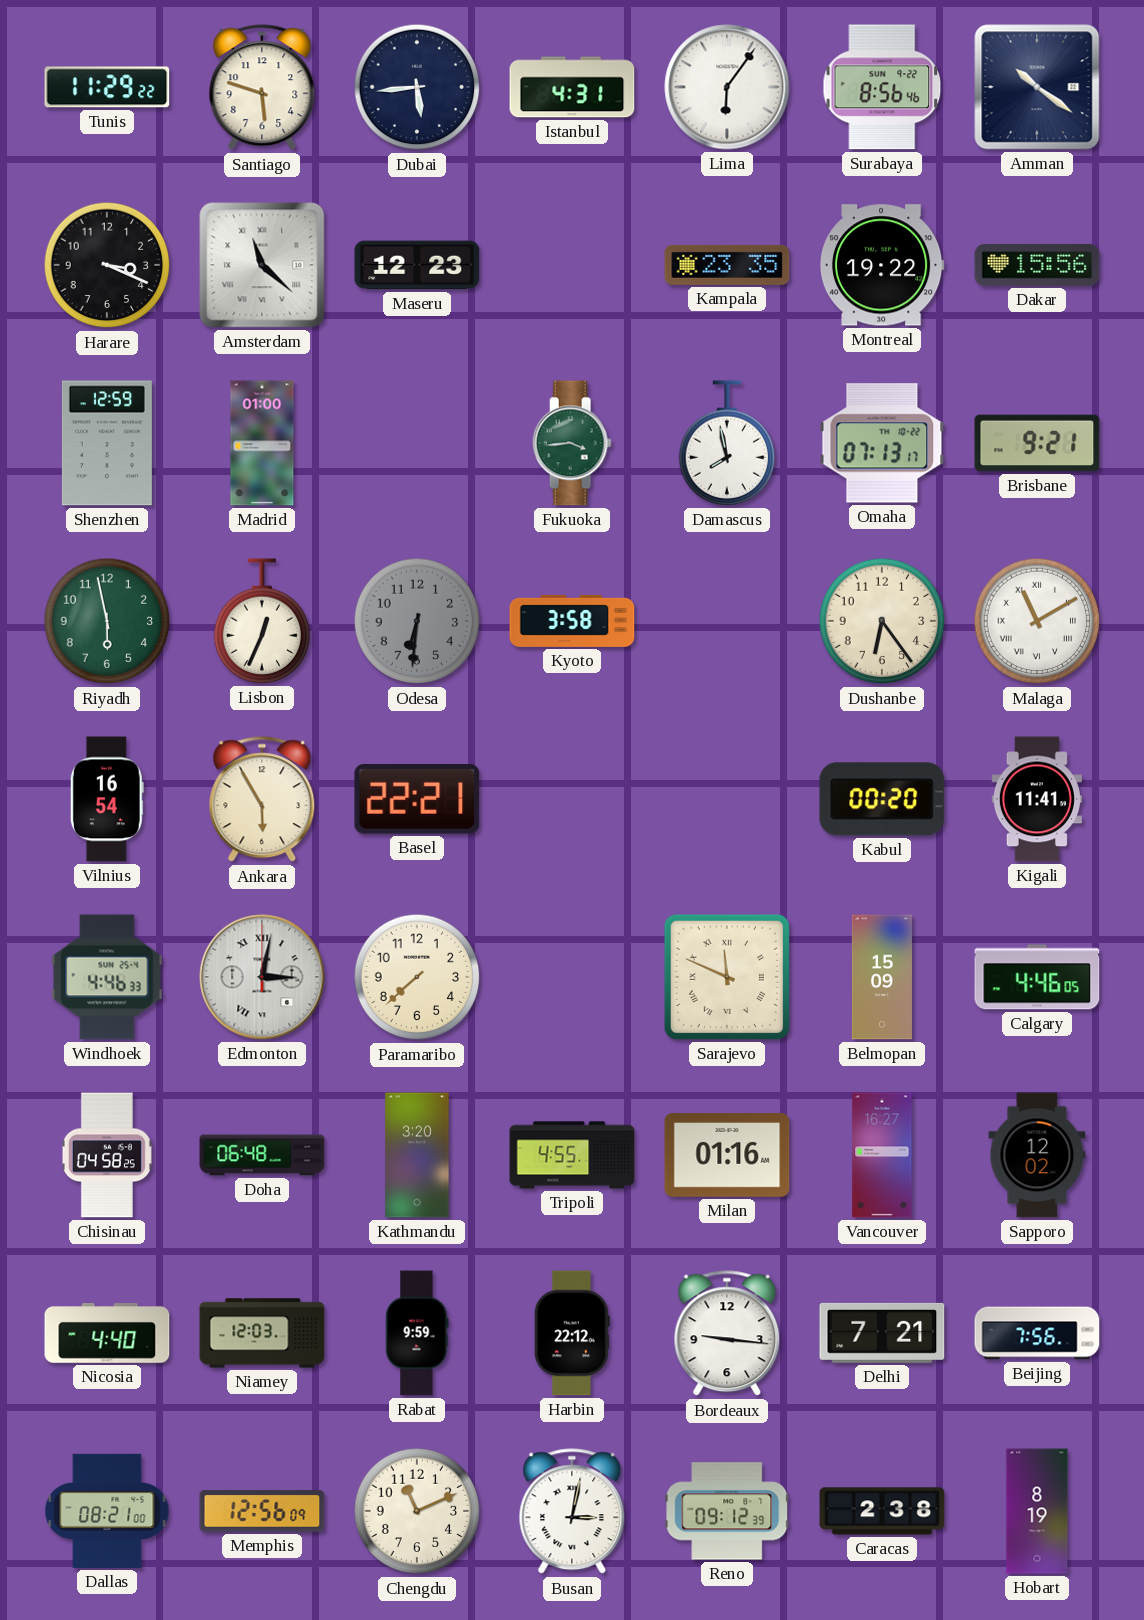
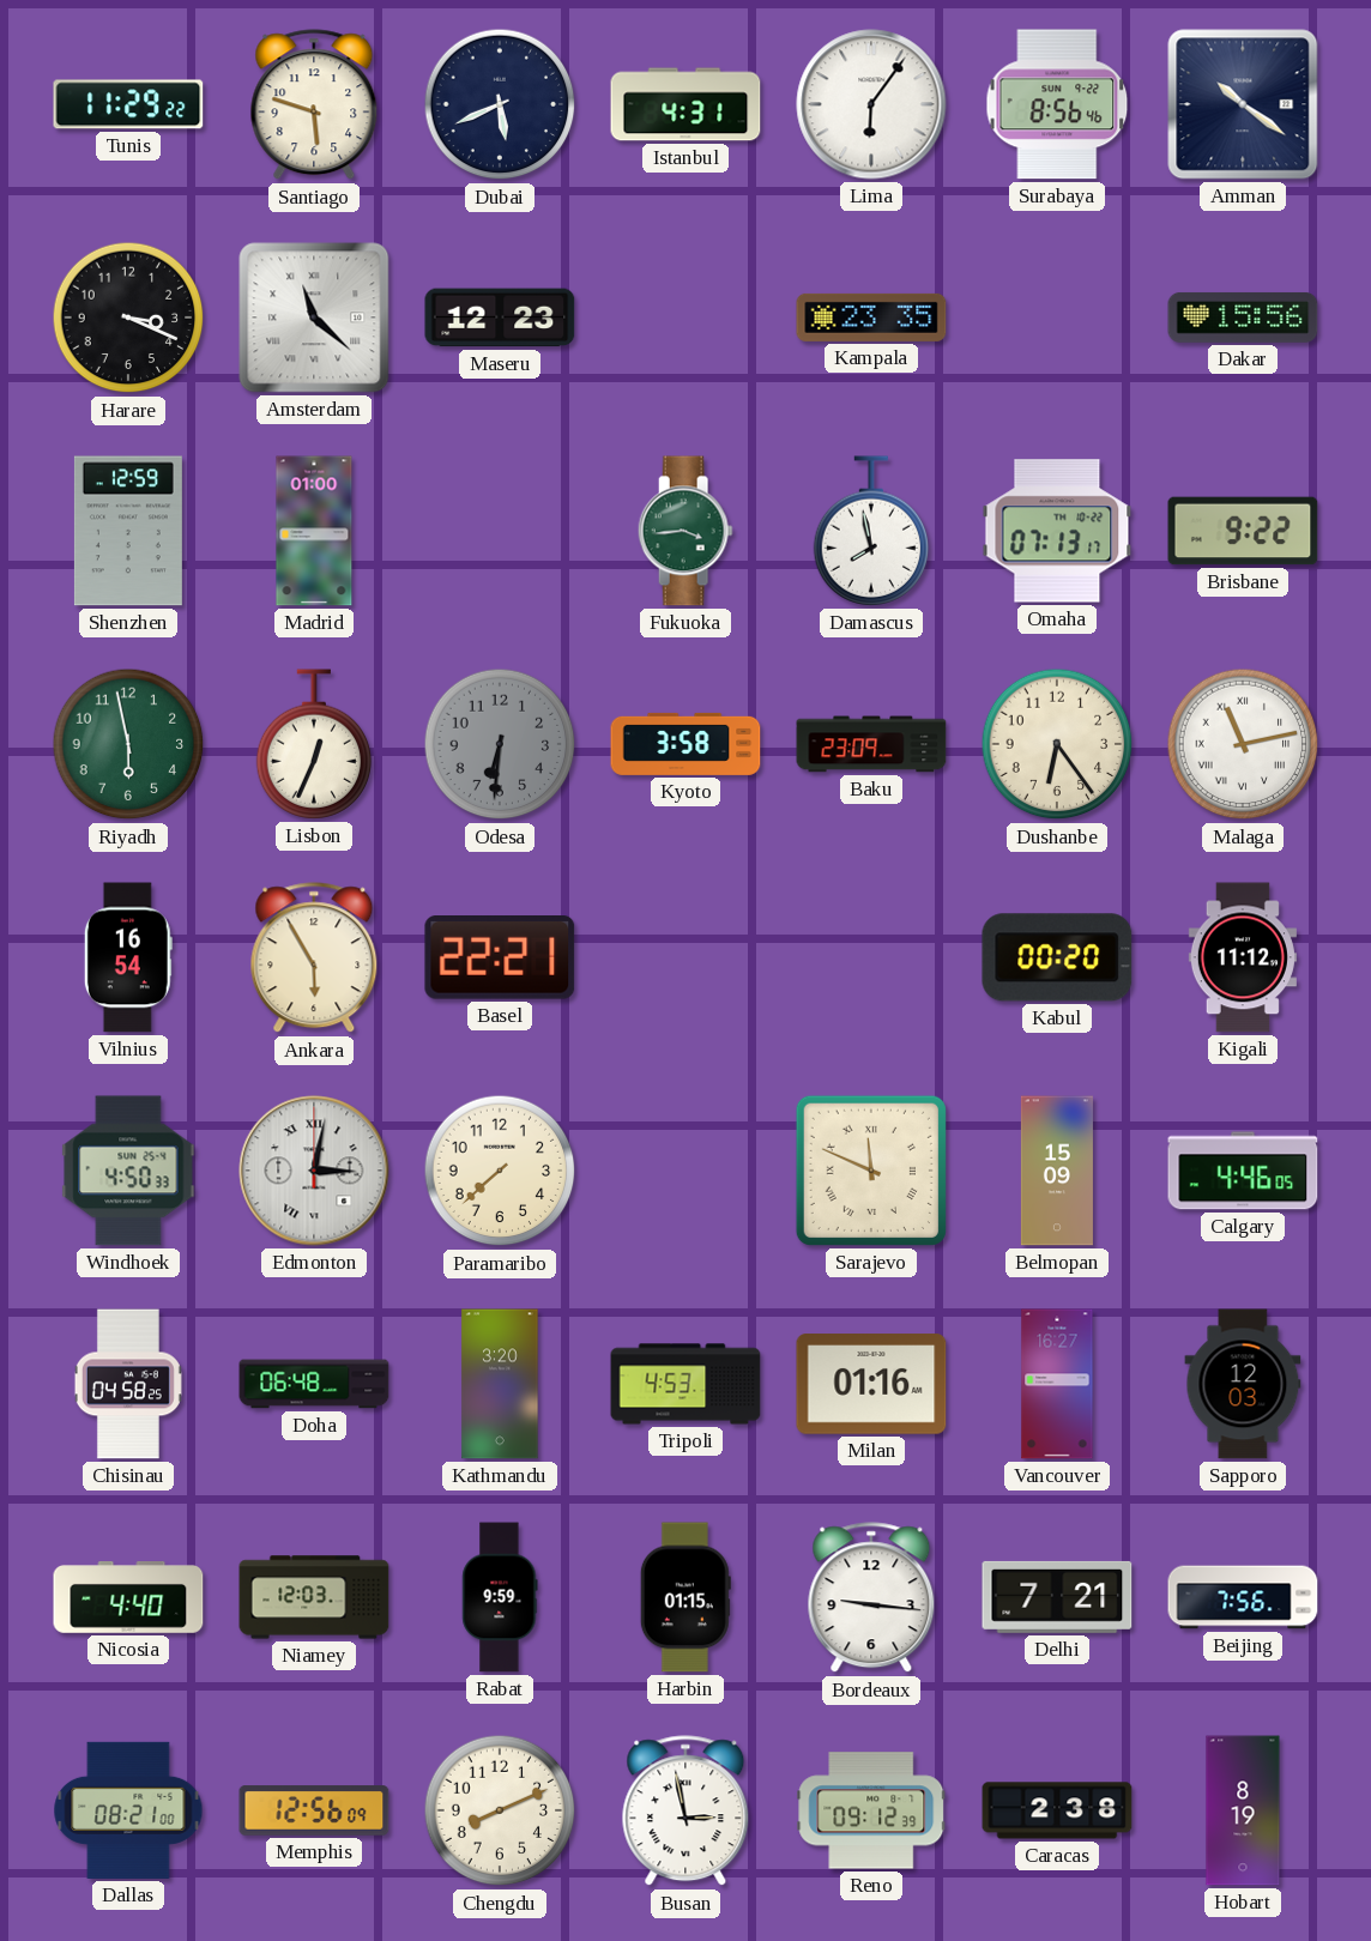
Dubai: 5:44 -> 5:41
Montreal: 19:22 -> none
Brisbane: 9:21 -> 9:22
Baku: none -> 23:09
Malaga: 11:10 -> 11:13
Kigali: 11:41 -> 11:12
Windhoek: 4:46 -> 4:50
Tripoli: 4:55 -> 4:53
Sapporo: 12:02 -> 12:03
Harbin: 22:12 -> 01:15
Chengdu: 11:11 -> 8:11
Busan: 3:02 -> 2:58
